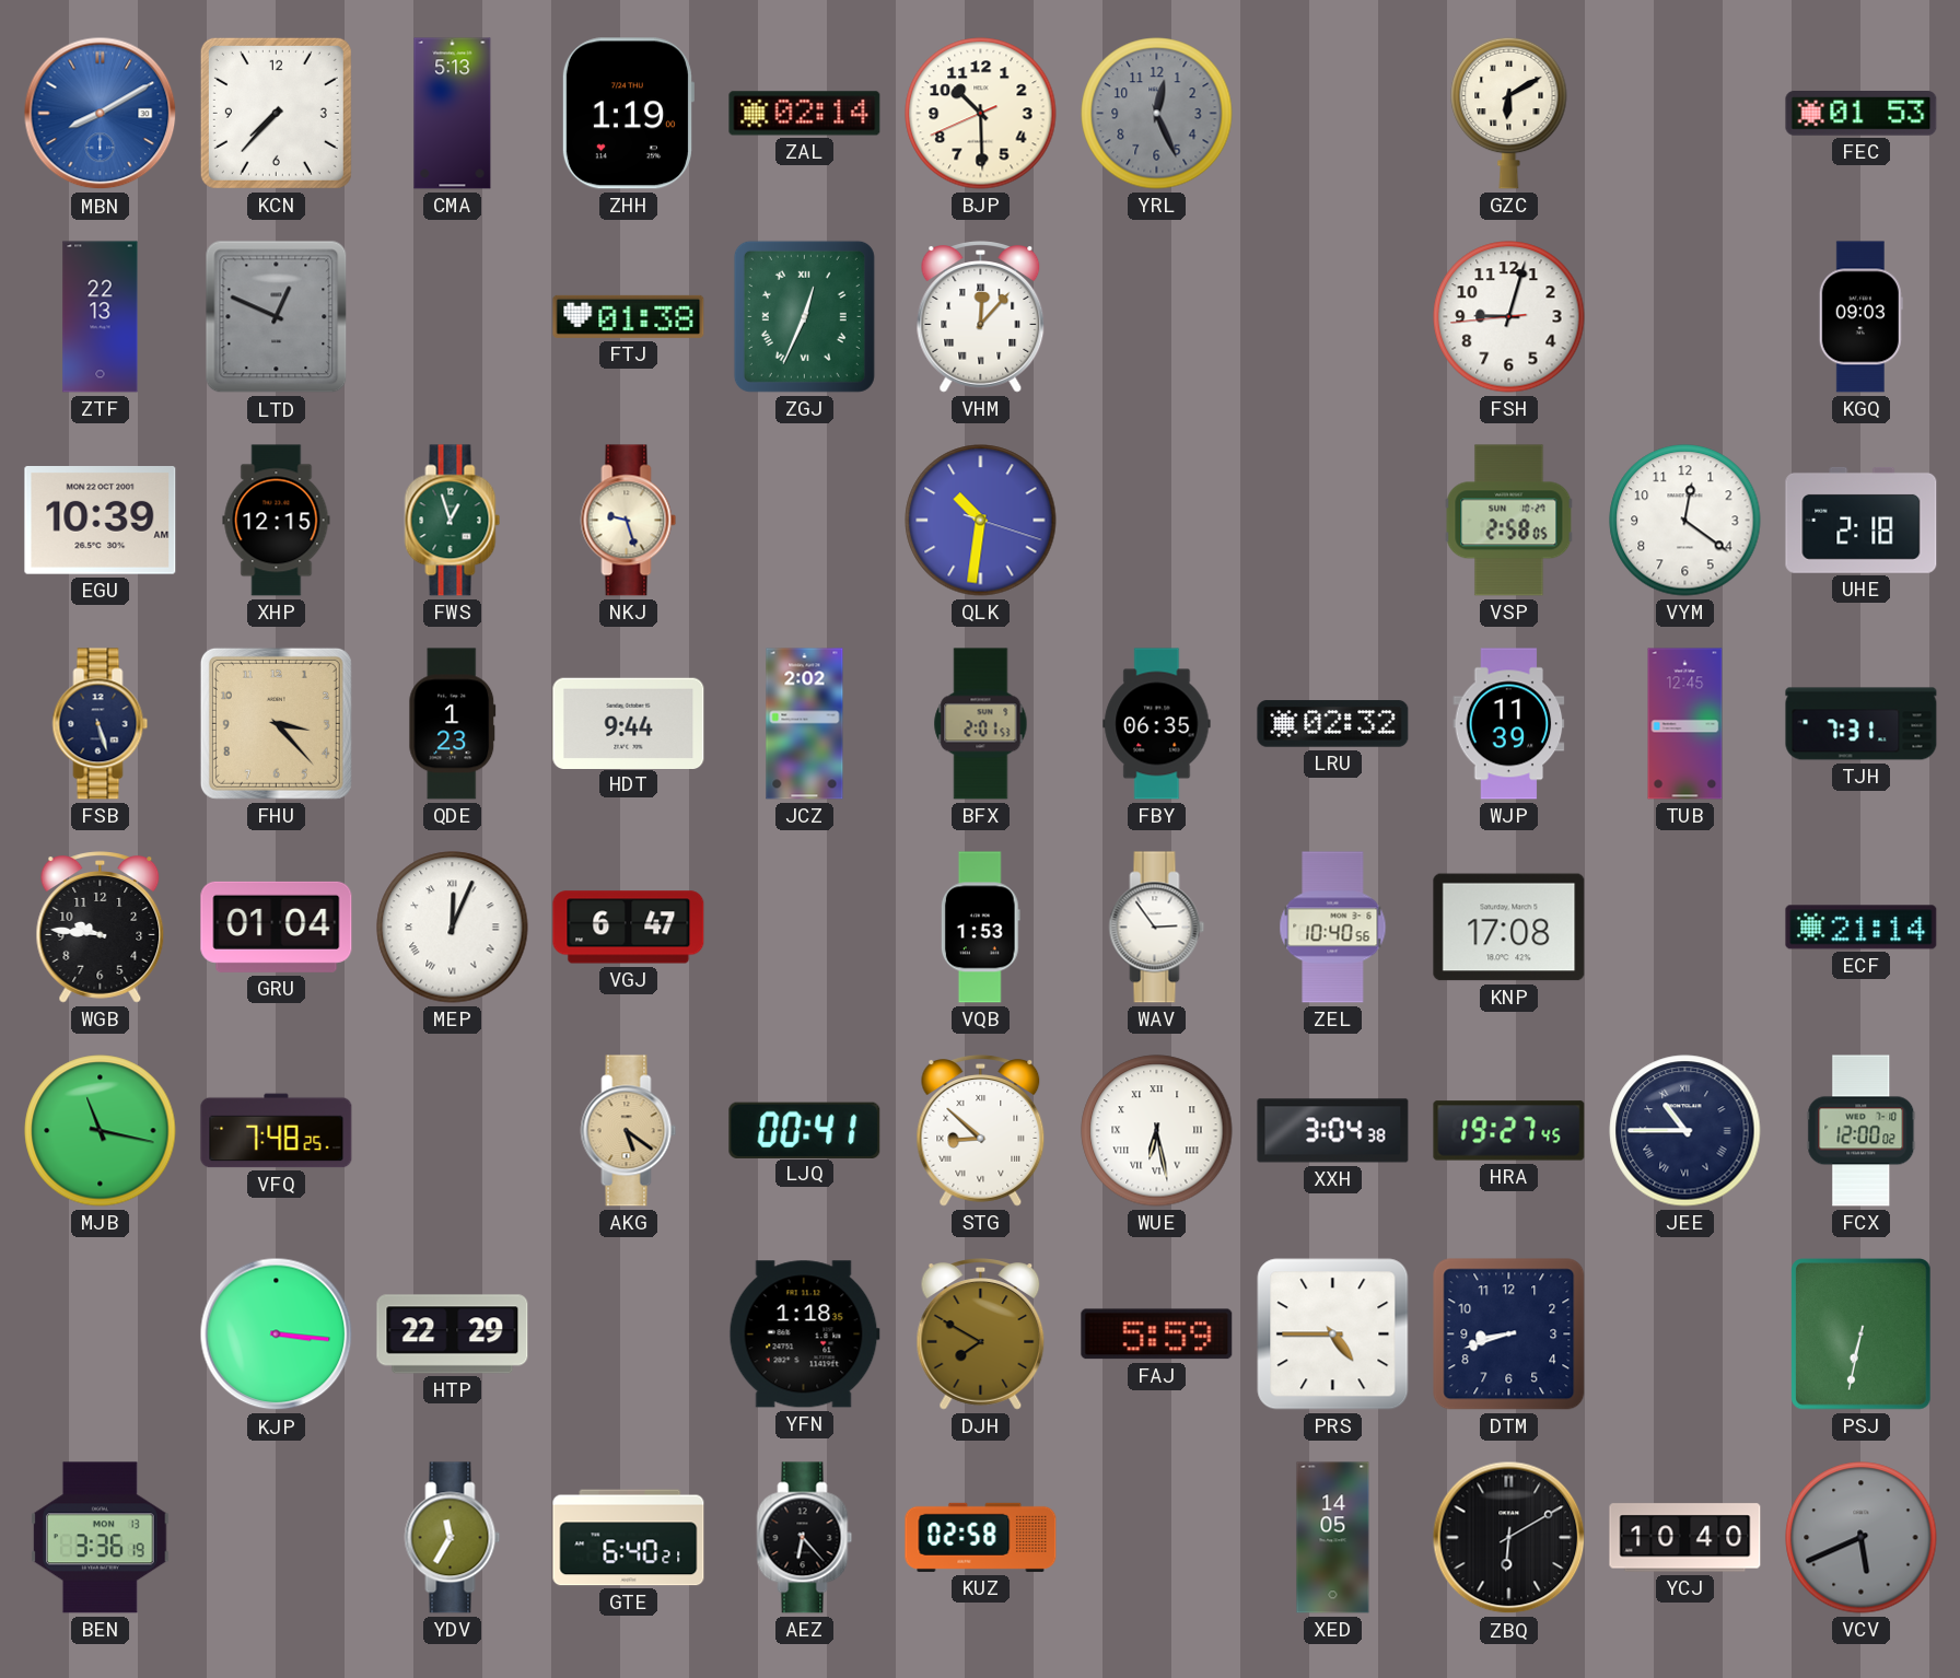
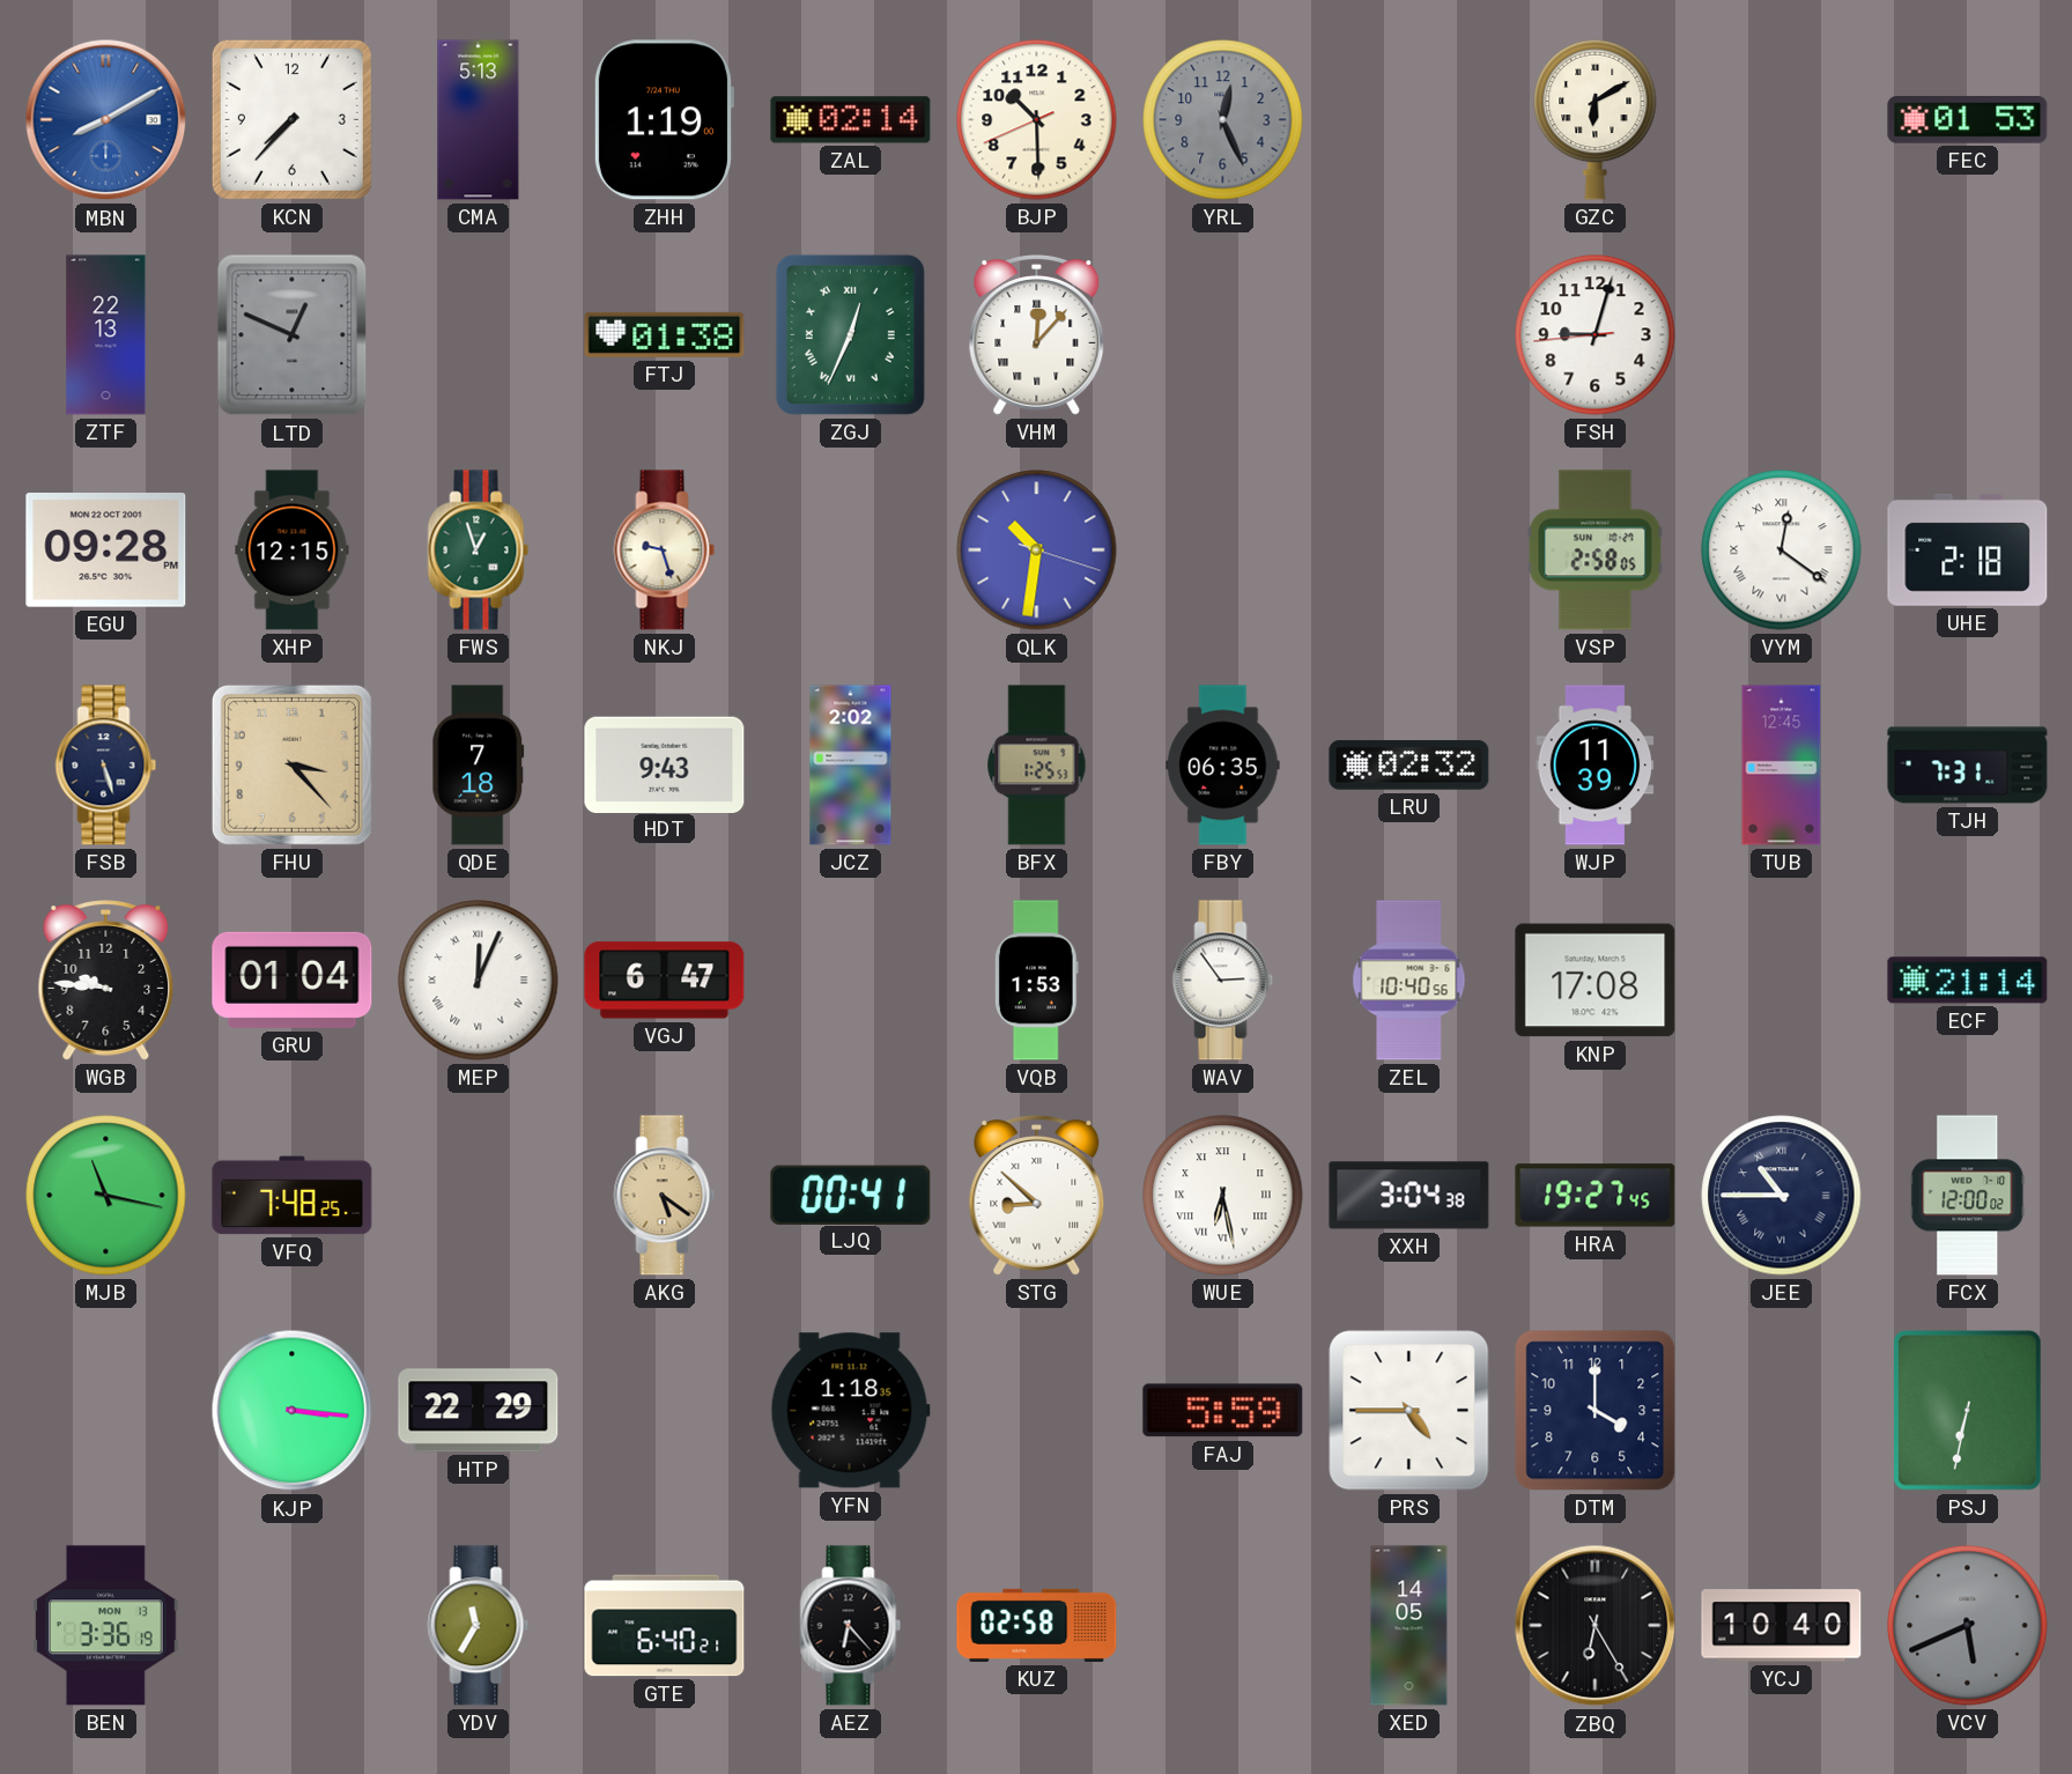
KGQ: 09:03 -> none
EGU: 10:39 -> 09:28
VYM numerals: Arabic -> Roman
QDE: 1:23 -> 7:18
HDT: 9:44 -> 9:43
BFX: 2:01 -> 1:25
DJH: 7:50 -> none
DTM: 8:42 -> 4:00
ZBQ: 6:10 -> 6:25
